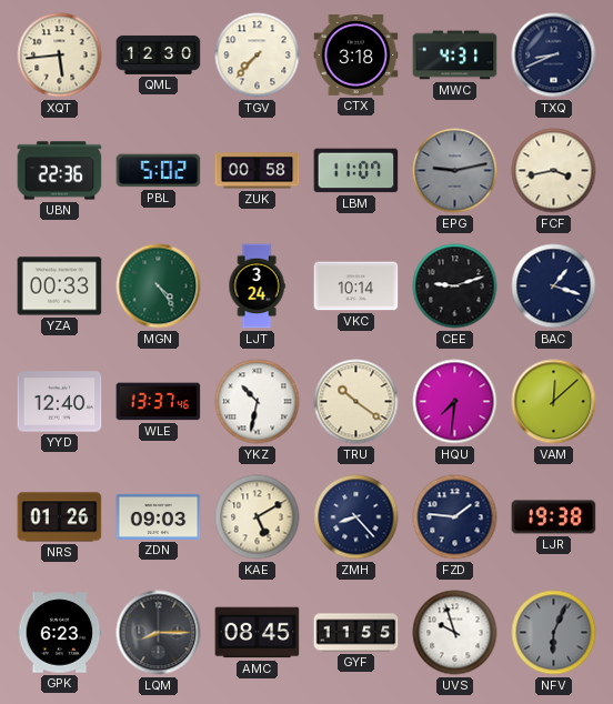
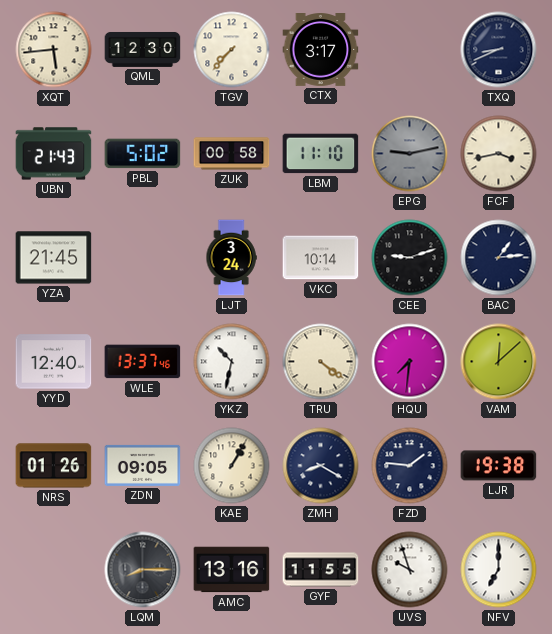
CTX: 3:18 -> 3:17
MWC: 4:31 -> none
UBN: 22:36 -> 21:43
LBM: 11:07 -> 11:10
YZA: 00:33 -> 21:45
MGN: 4:24 -> none
BAC: 1:18 -> 1:14
TRU: 10:21 -> 4:21
ZDN: 09:03 -> 09:05
KAE: 5:10 -> 1:05
ZMH: 8:23 -> 8:20
GPK: 6:23 -> none
AMC: 08:45 -> 13:16
NFV: 6:04 -> 7:00
NFV dial: grey -> white
